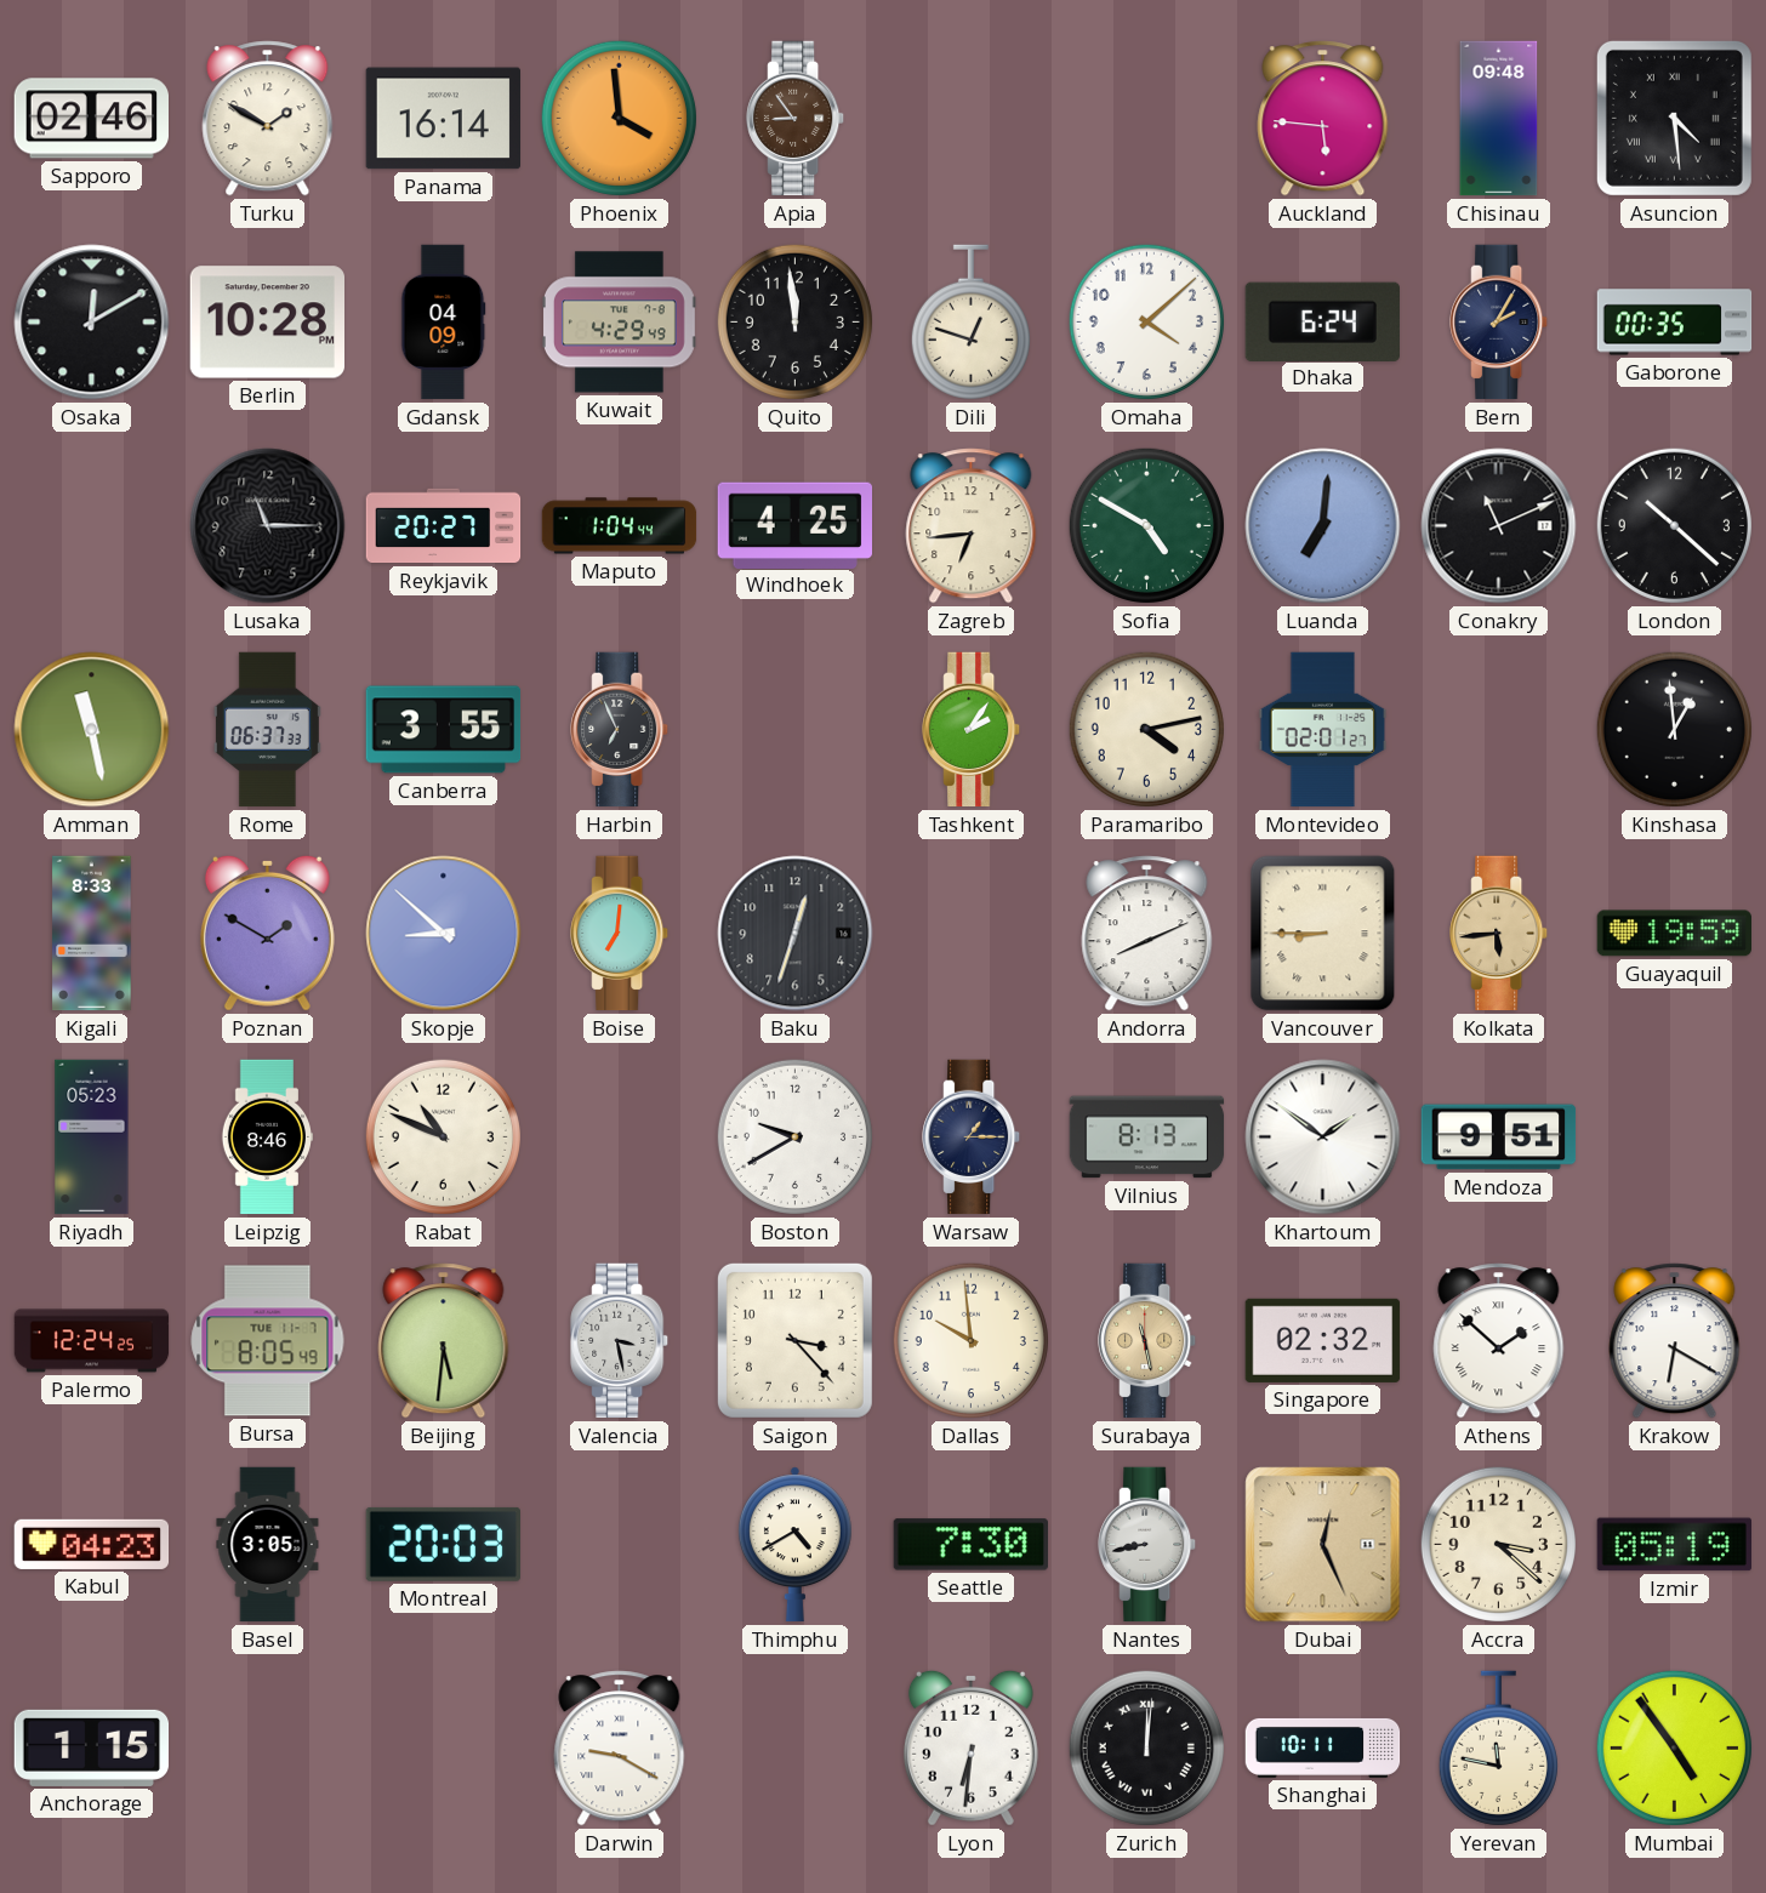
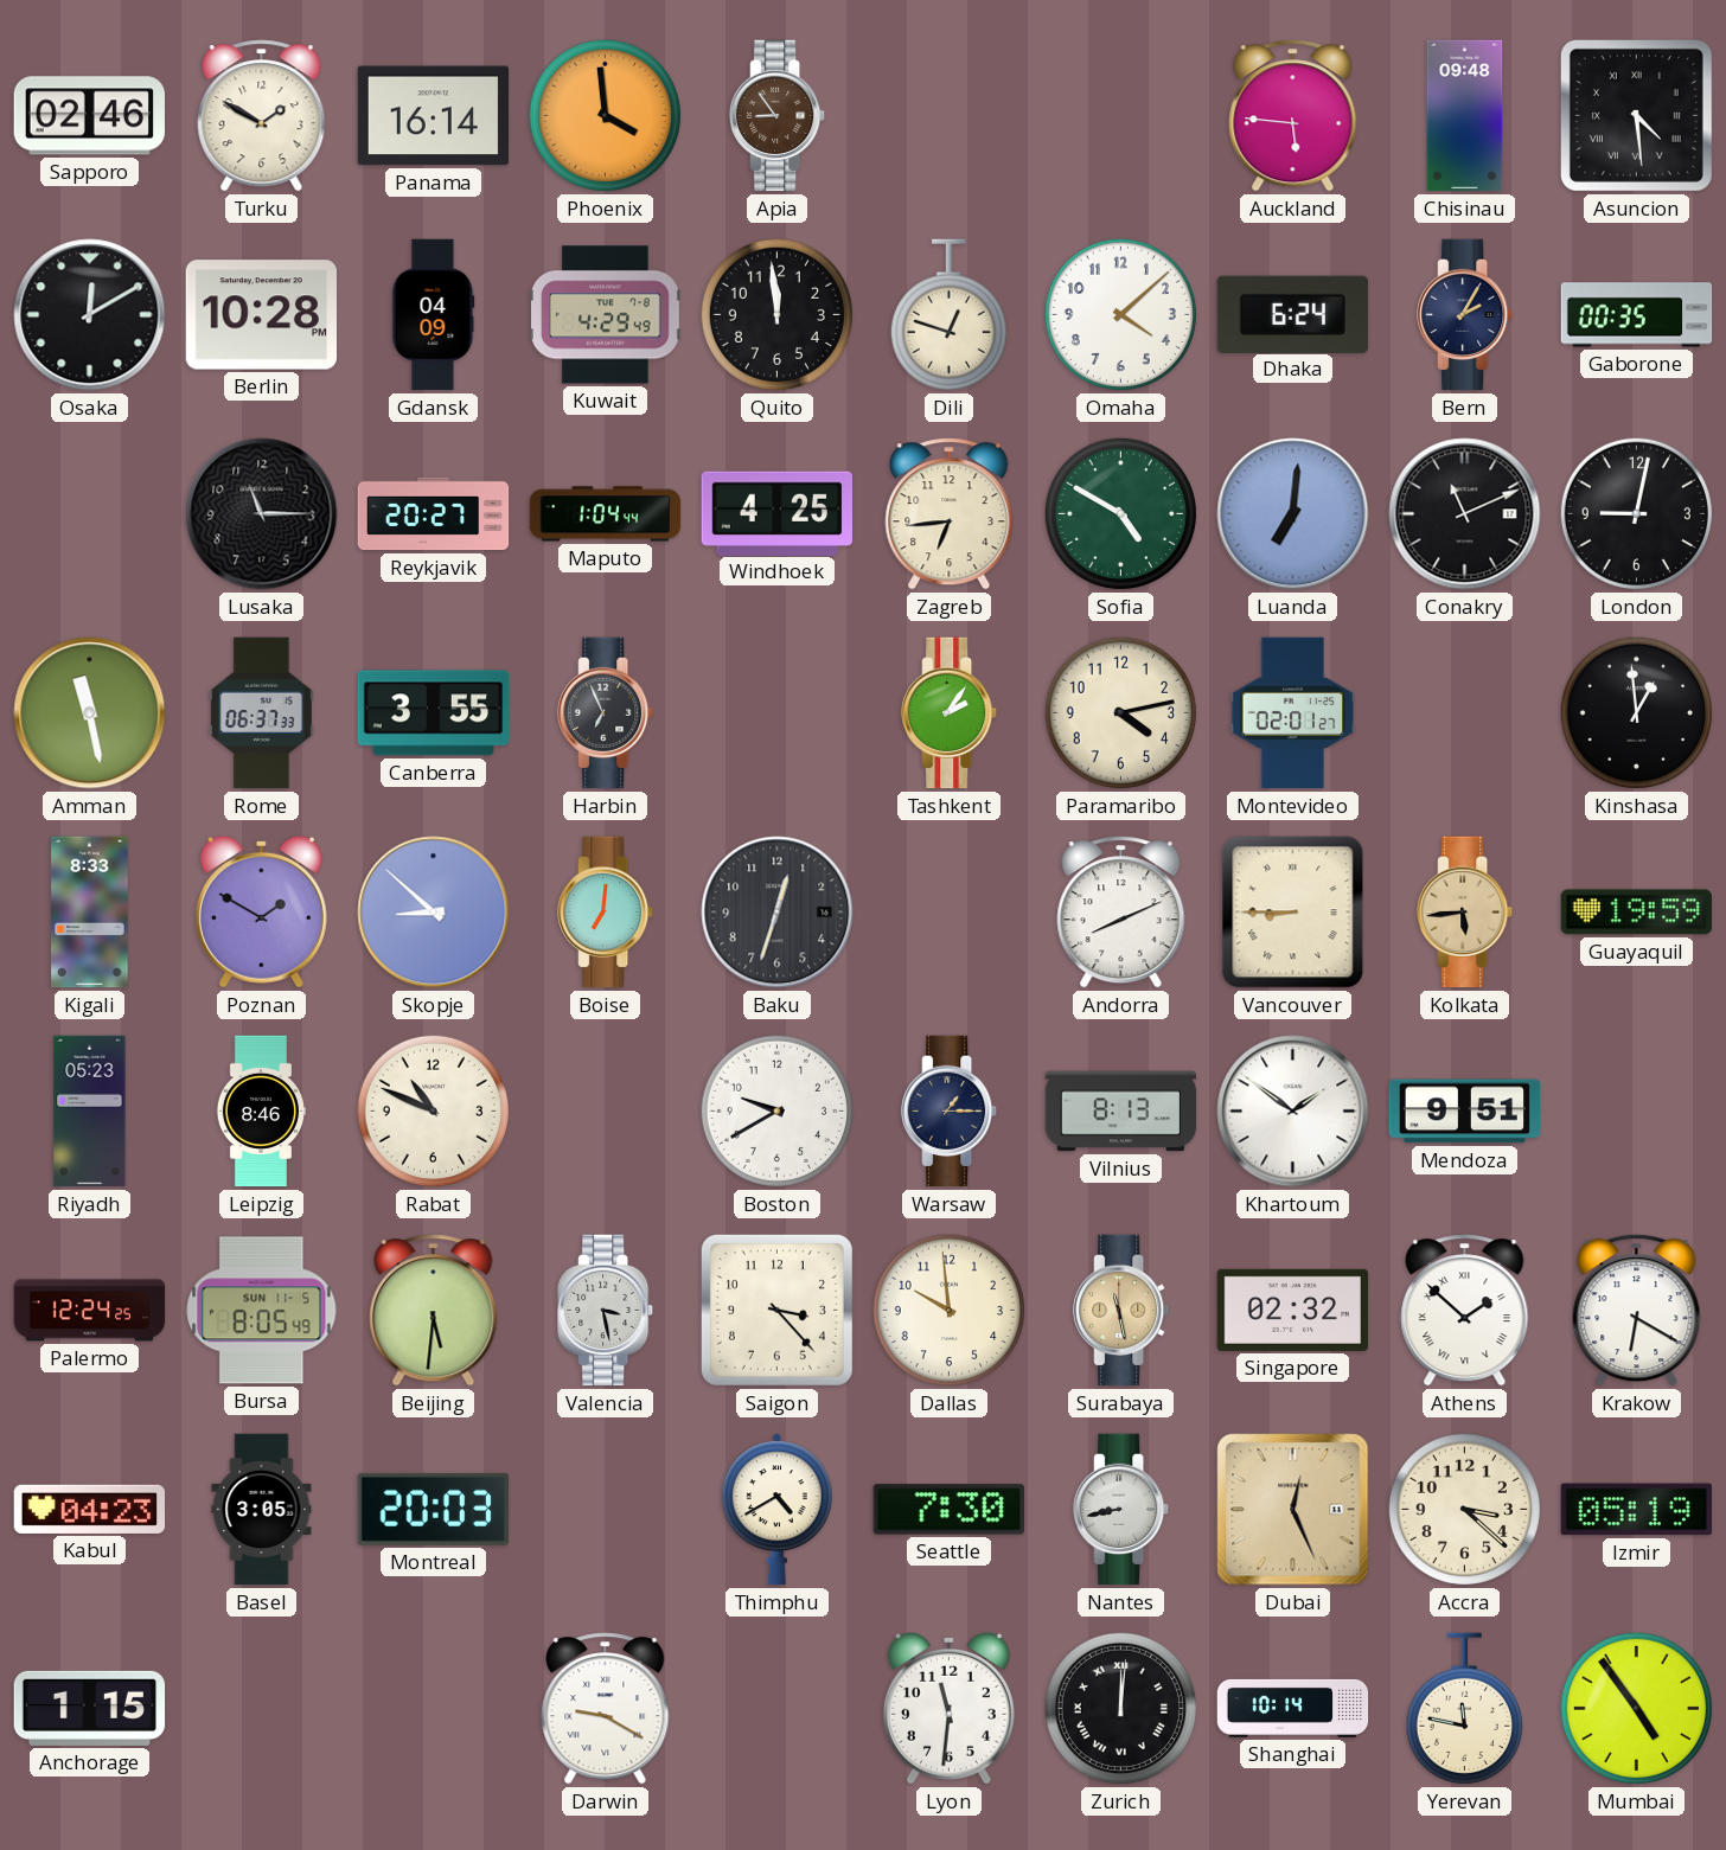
London: 10:22 -> 9:02
Bursa date: TUE 11-7 -> SUN 11-5
Lyon: 6:31 -> 11:31
Shanghai: 10:11 -> 10:14
